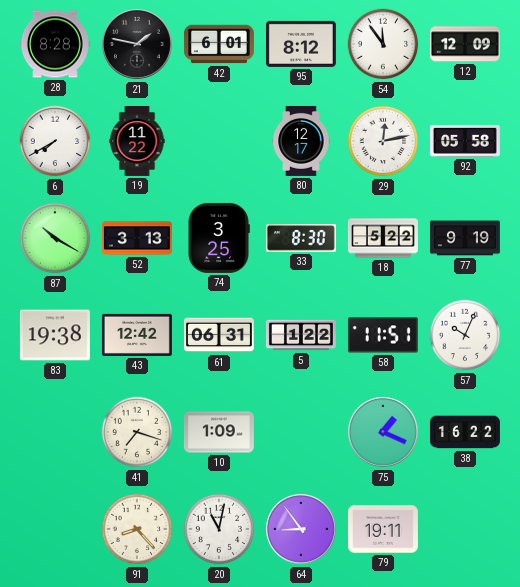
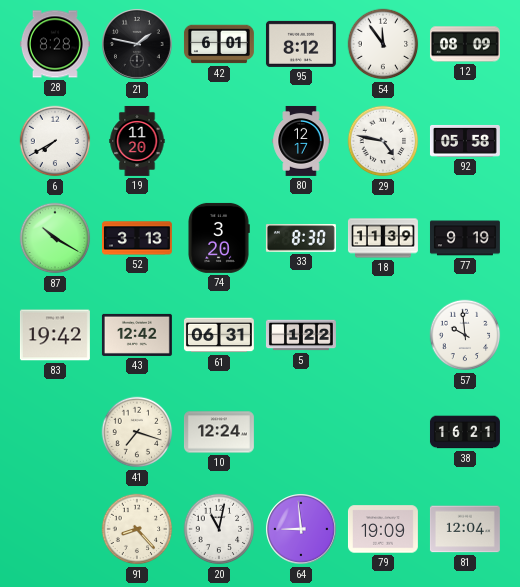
12: 12:09 -> 08:09
19: 11:22 -> 11:20
29: 12:13 -> 4:47
74: 3:25 -> 3:20
18: 5:22 -> 11:39
83: 19:38 -> 19:42
58: 11:51 -> none
57: 10:04 -> 9:59
10: 1:09 -> 12:24
75: 1:19 -> none
38: 16:22 -> 16:21
64: 8:54 -> 8:59
79: 19:11 -> 19:09
81: none -> 12:04
